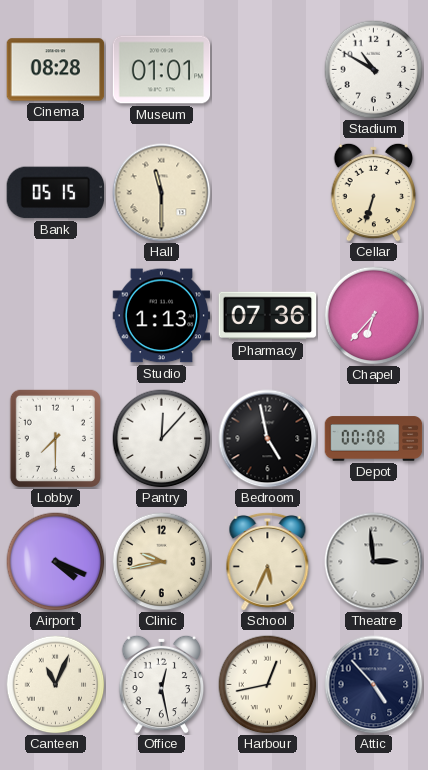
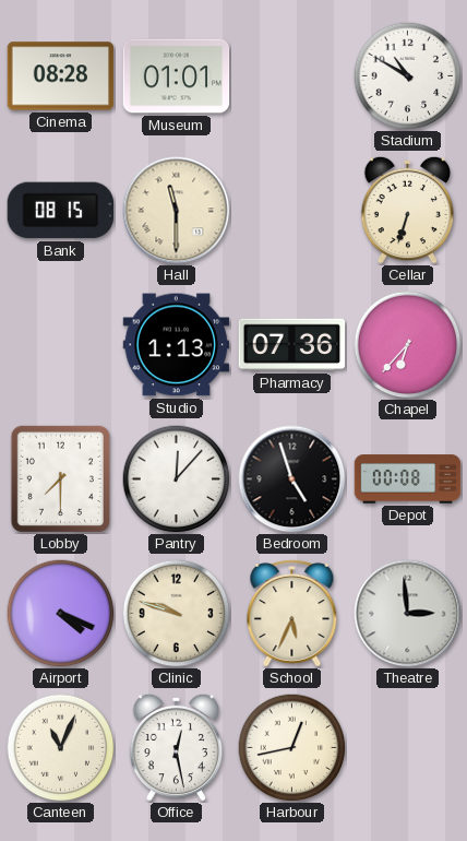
Bank: 05:15 -> 08:15
Bedroom: 4:58 -> 4:57
Clinic: 9:43 -> 9:48
Attic: 4:53 -> none
